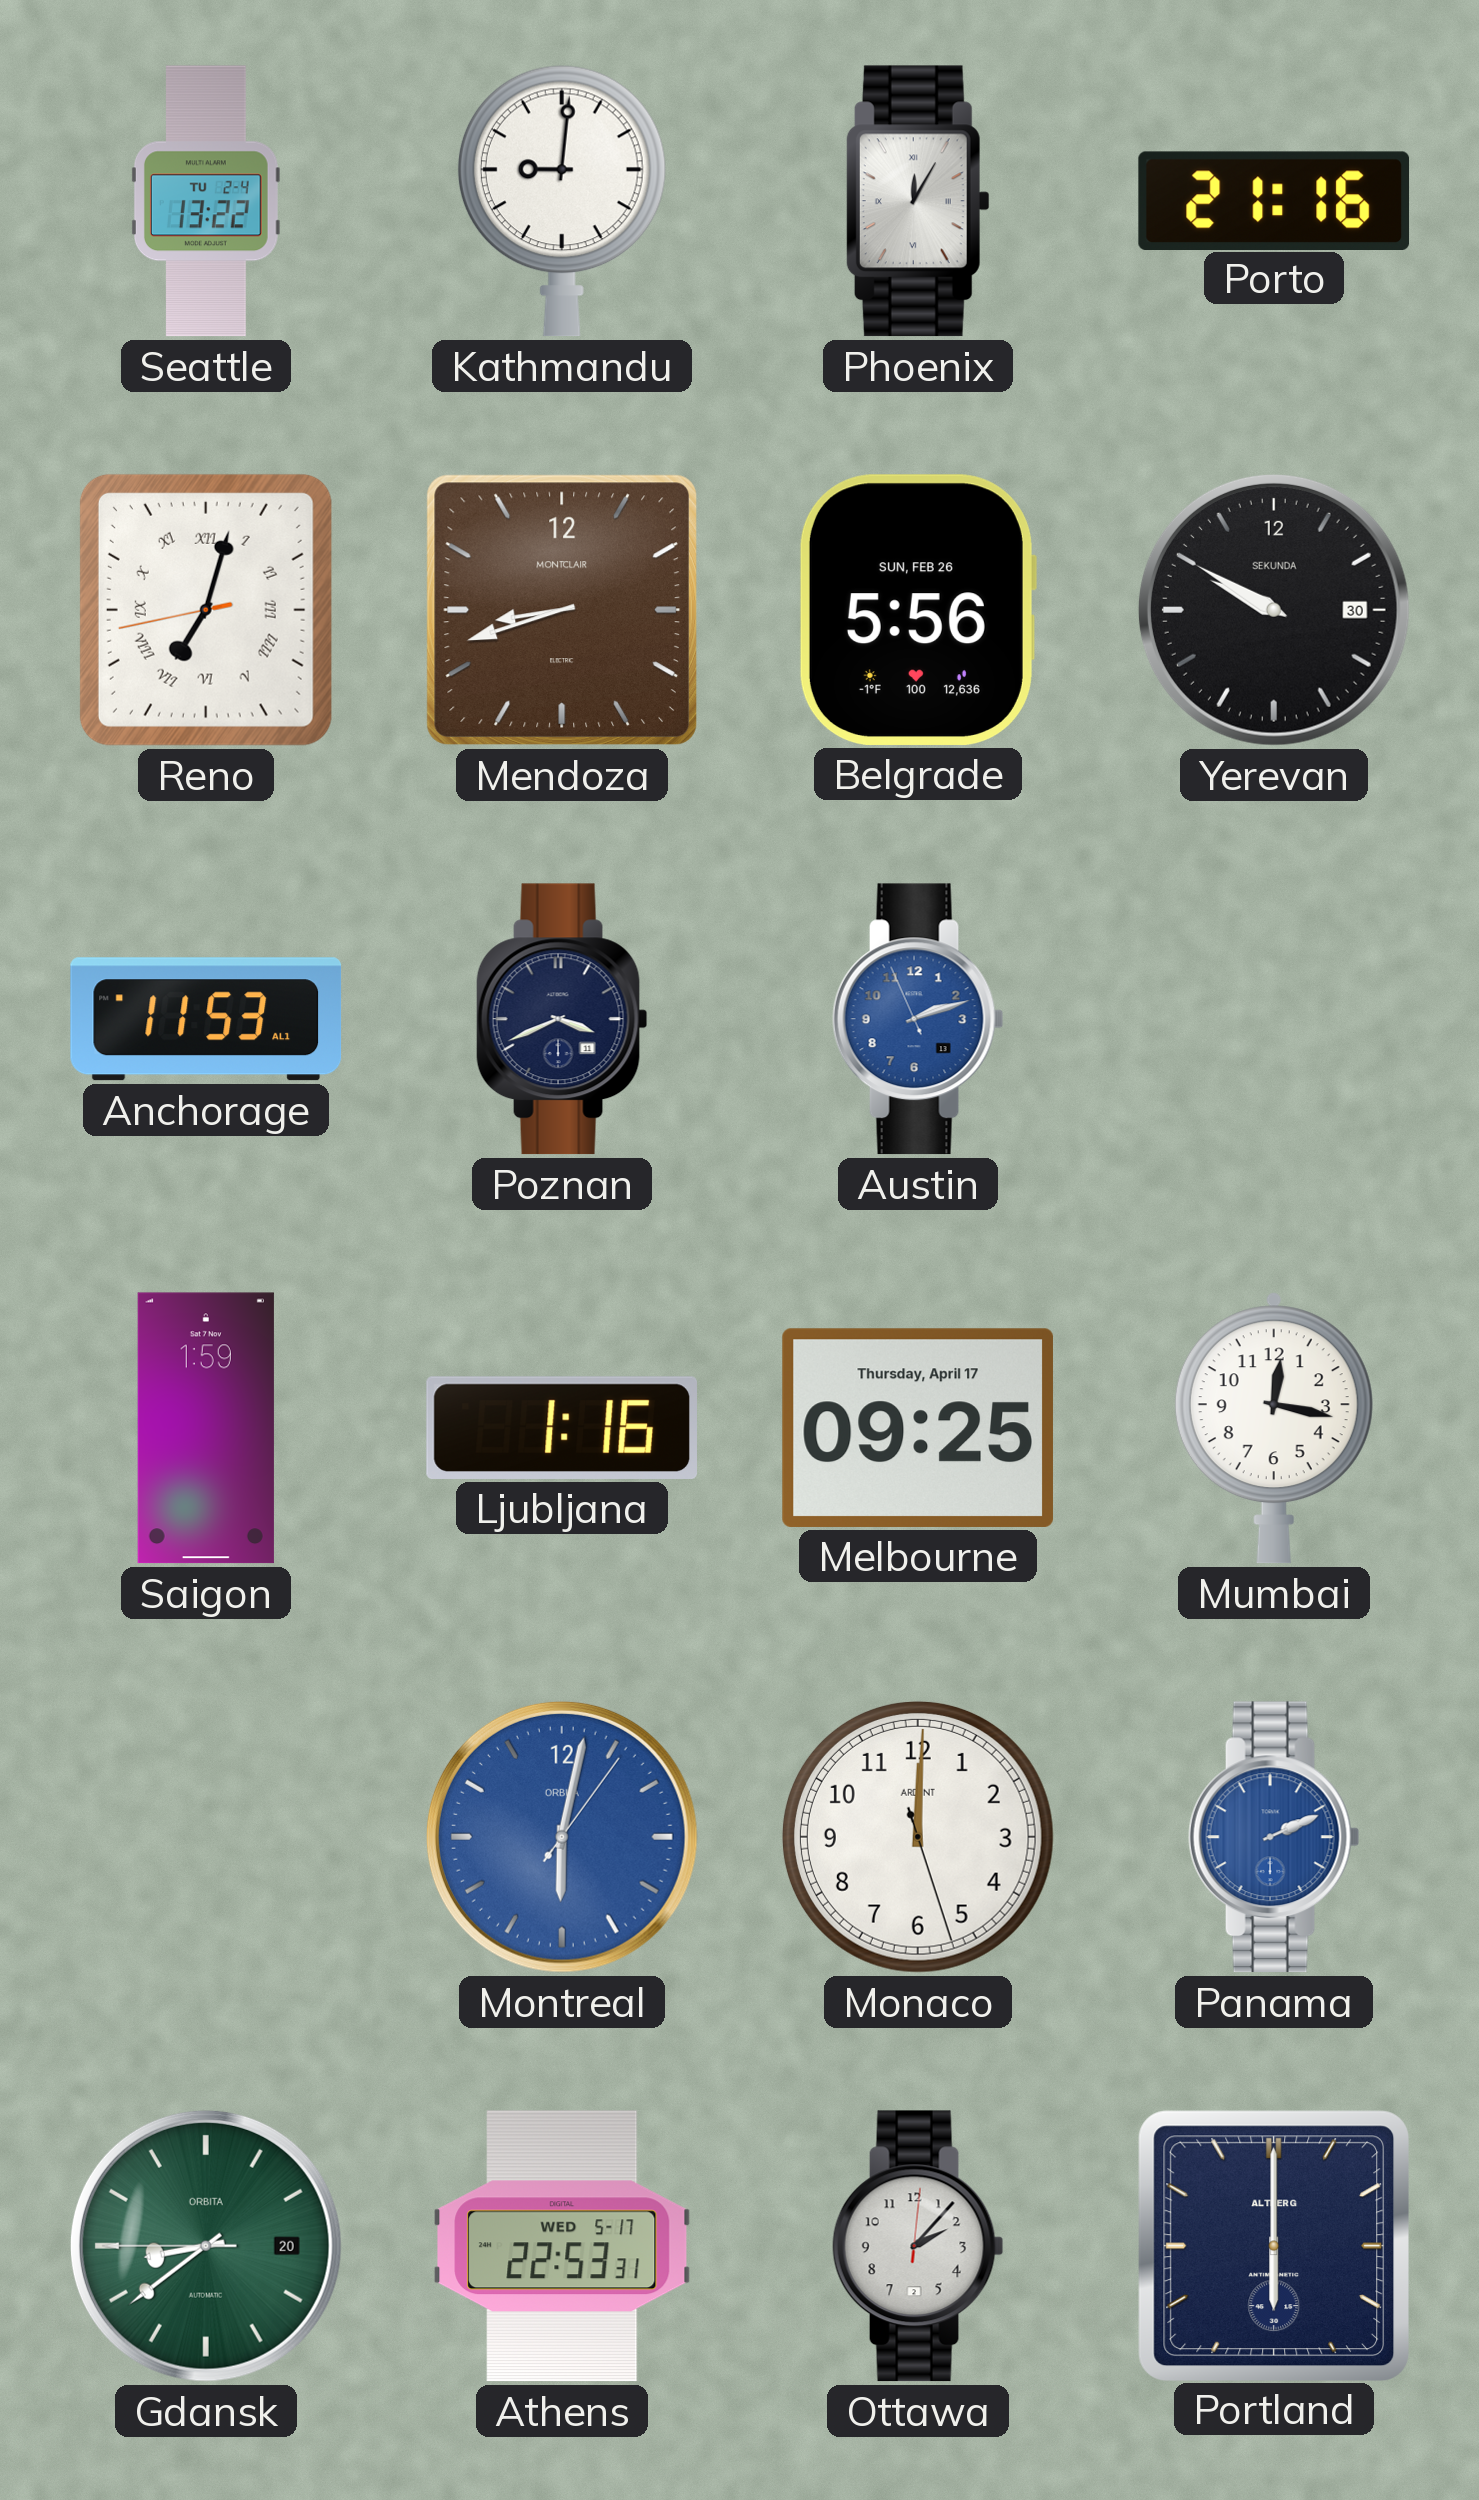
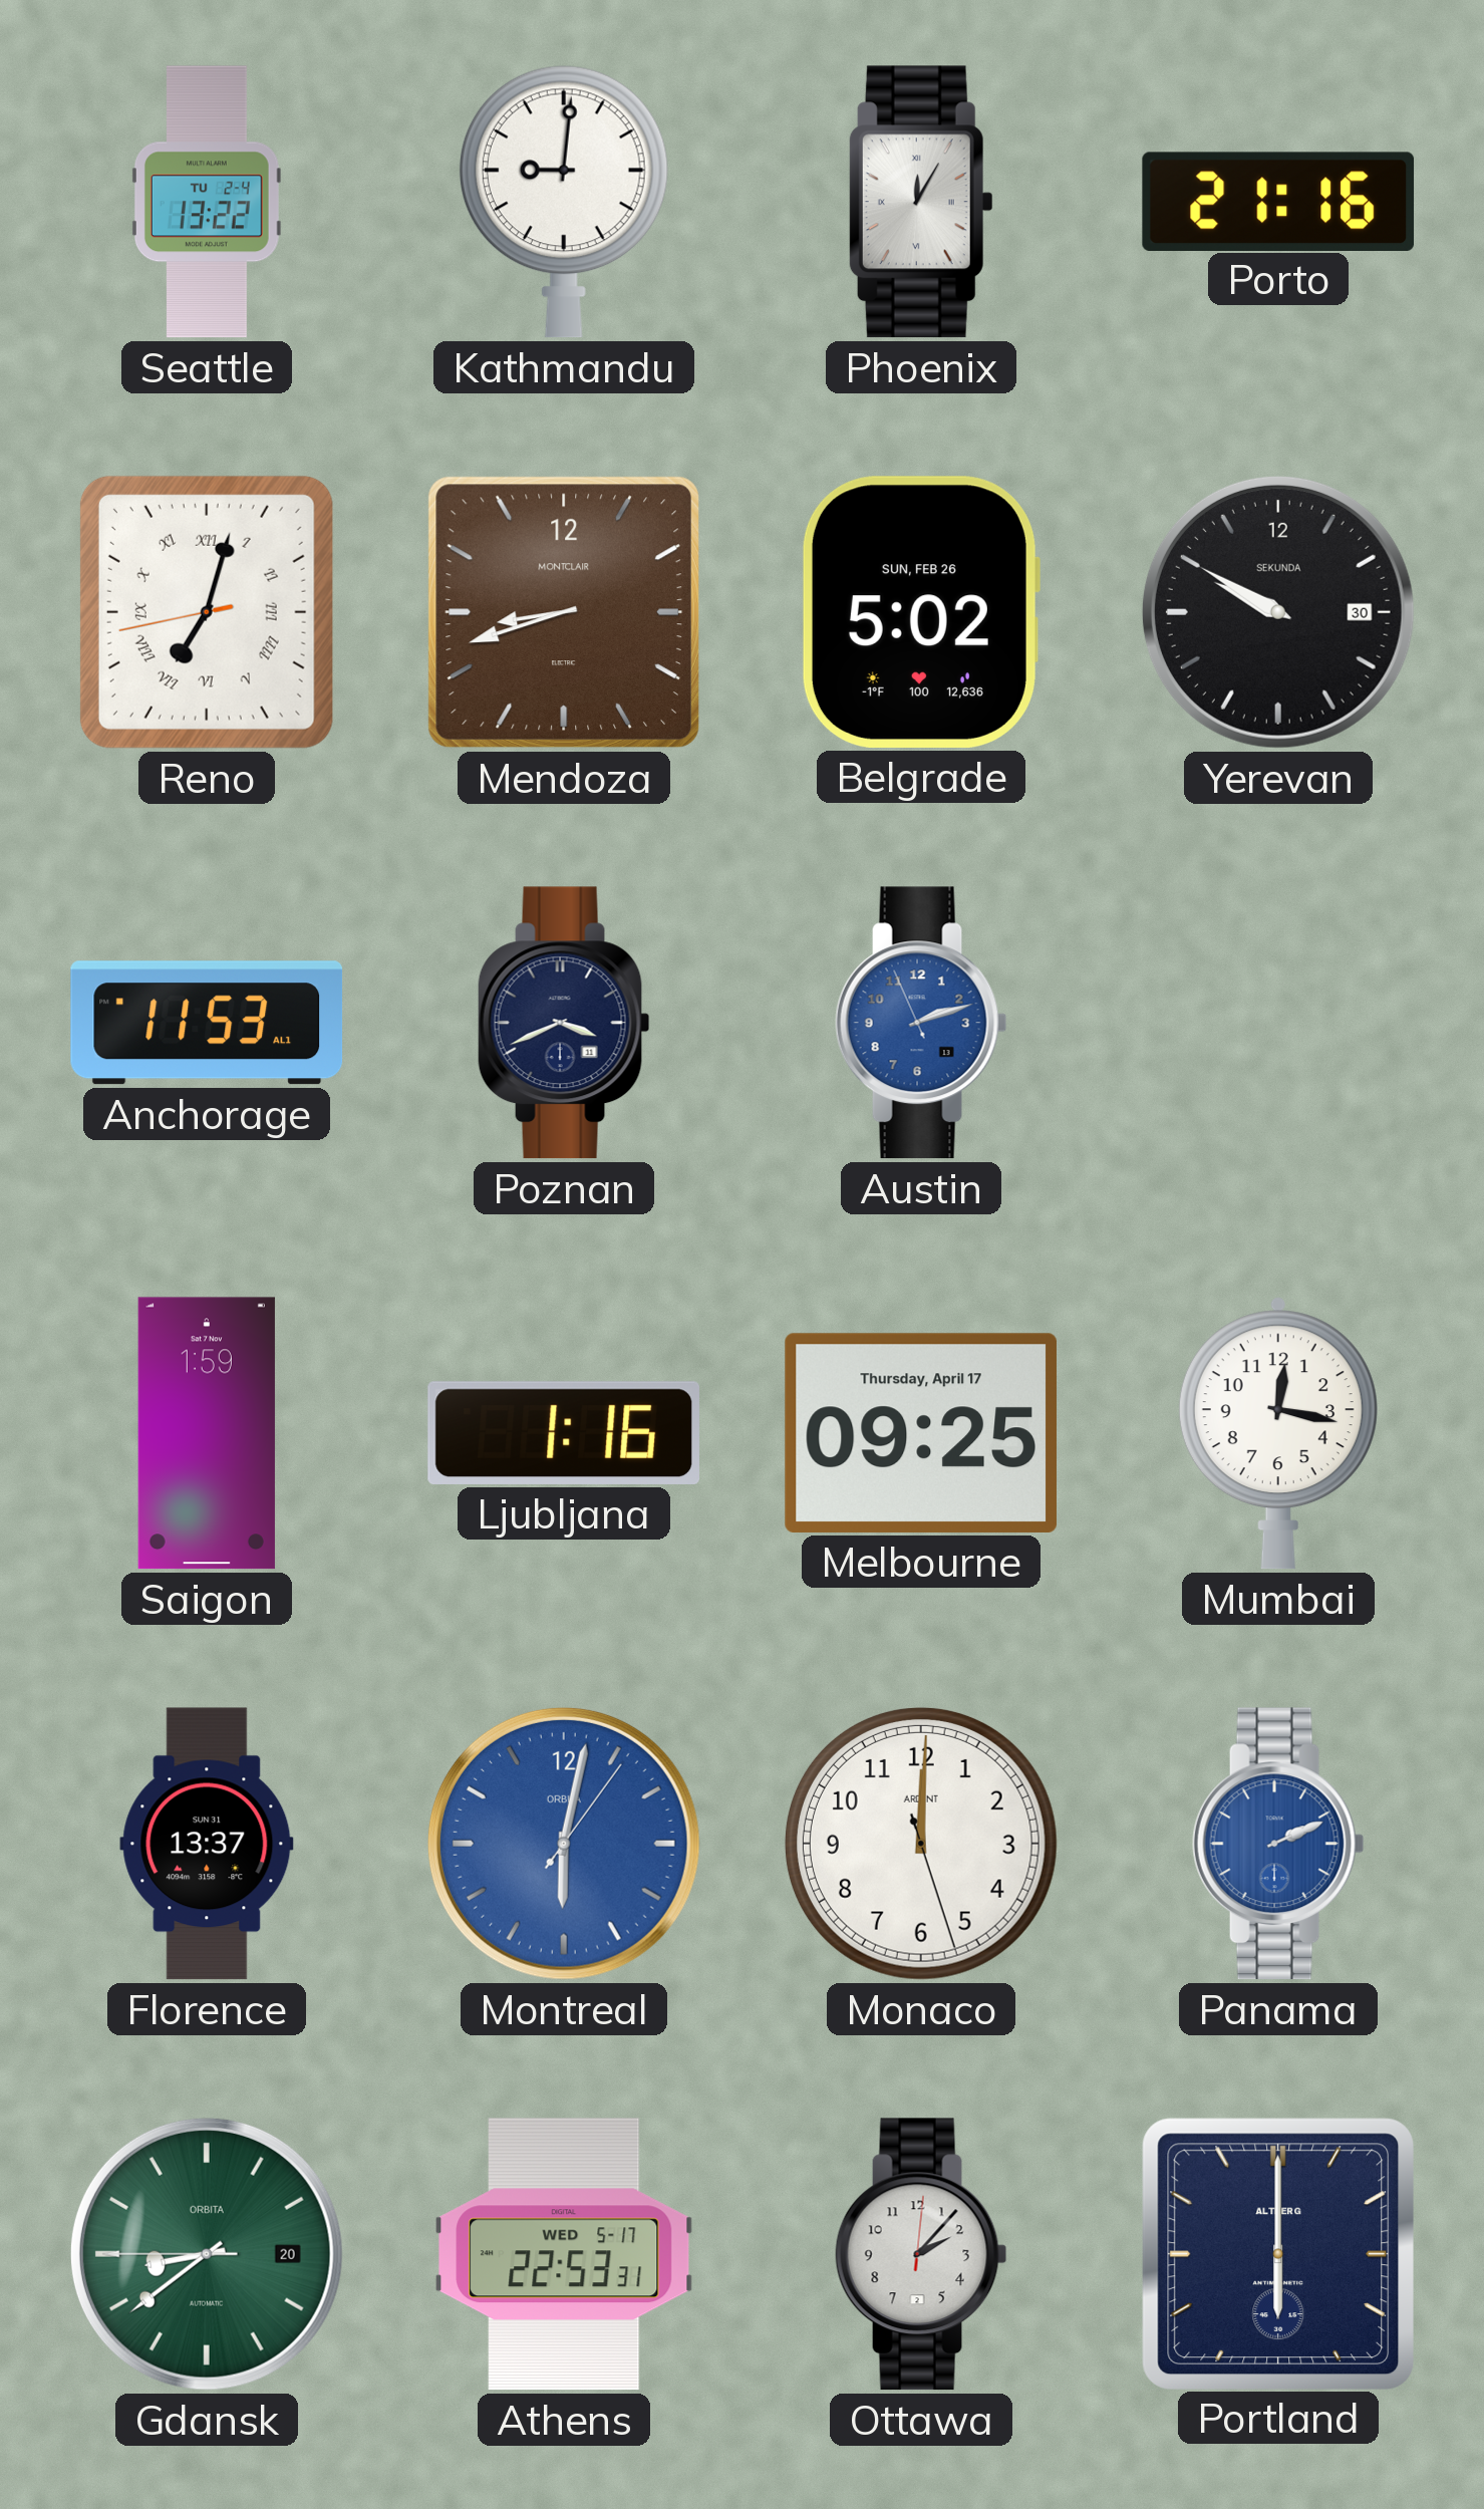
Belgrade: 5:56 -> 5:02
Florence: none -> 13:37
